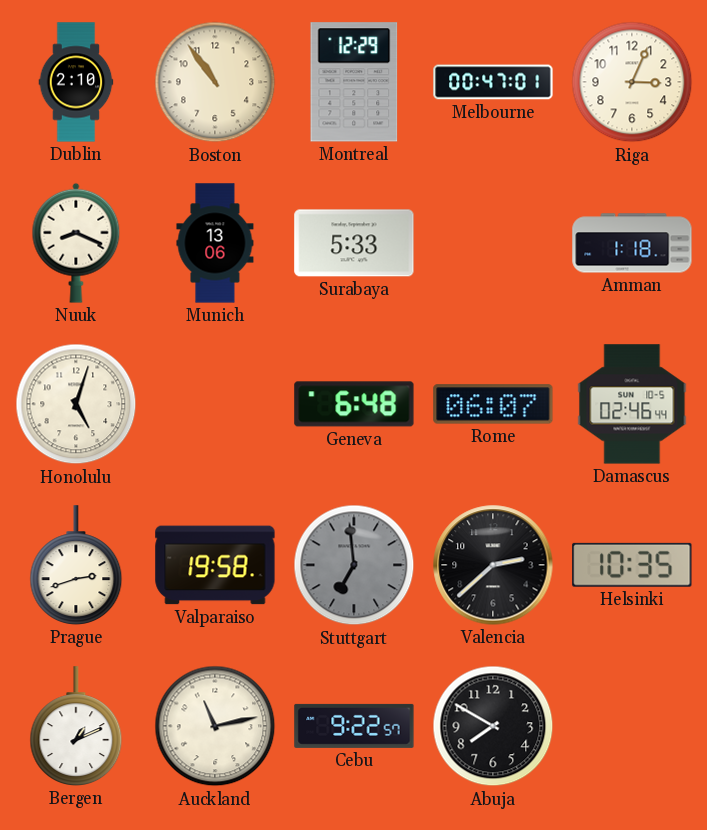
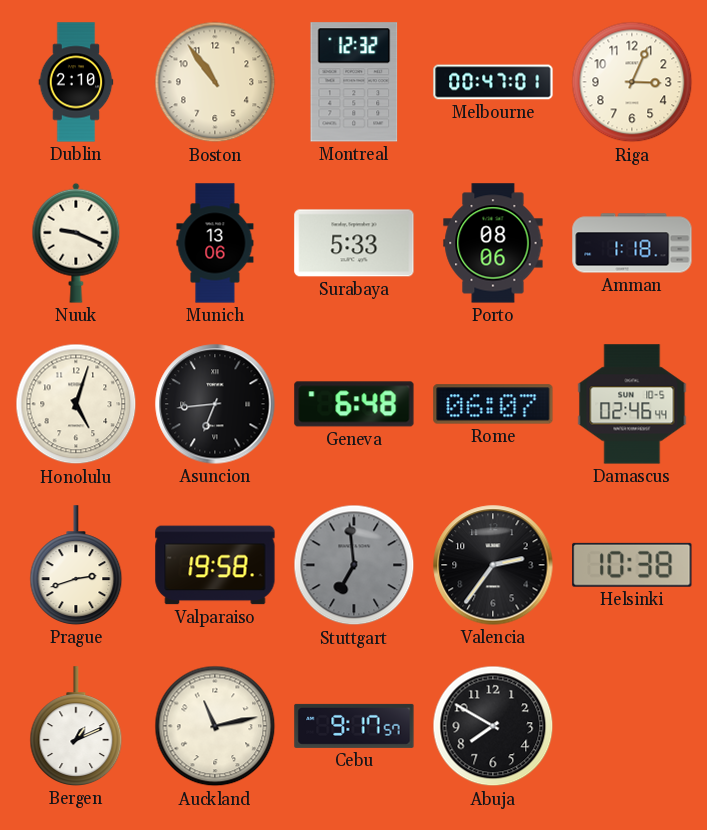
Montreal: 12:29 -> 12:32
Nuuk: 8:19 -> 9:19
Porto: none -> 08:06
Asuncion: none -> 6:44
Valencia: 2:38 -> 2:36
Helsinki: 10:35 -> 10:38
Cebu: 9:22 -> 9:17
